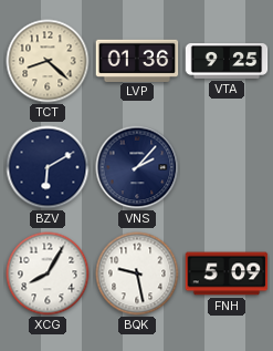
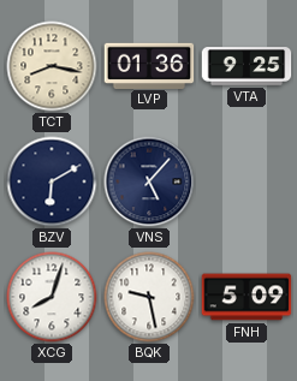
TCT: 8:22 -> 8:17
VNS: 2:07 -> 5:07
XCG: 8:05 -> 8:03
